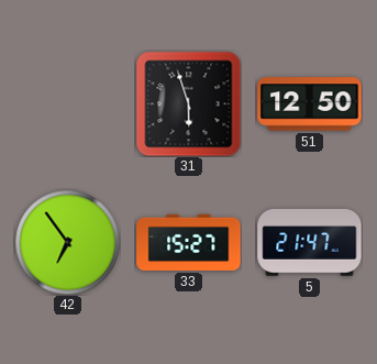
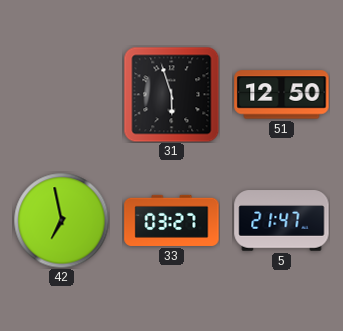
42: 6:54 -> 6:58
33: 15:27 -> 03:27
